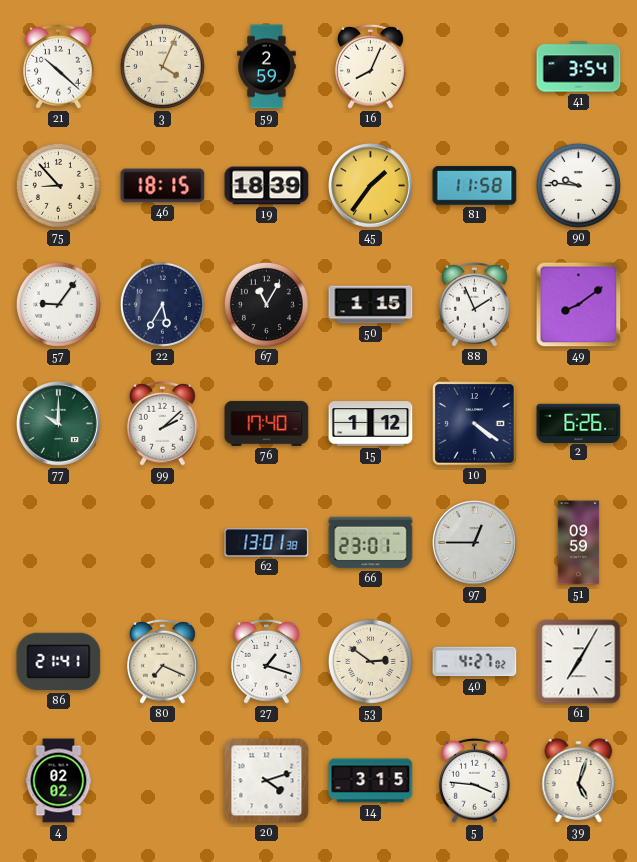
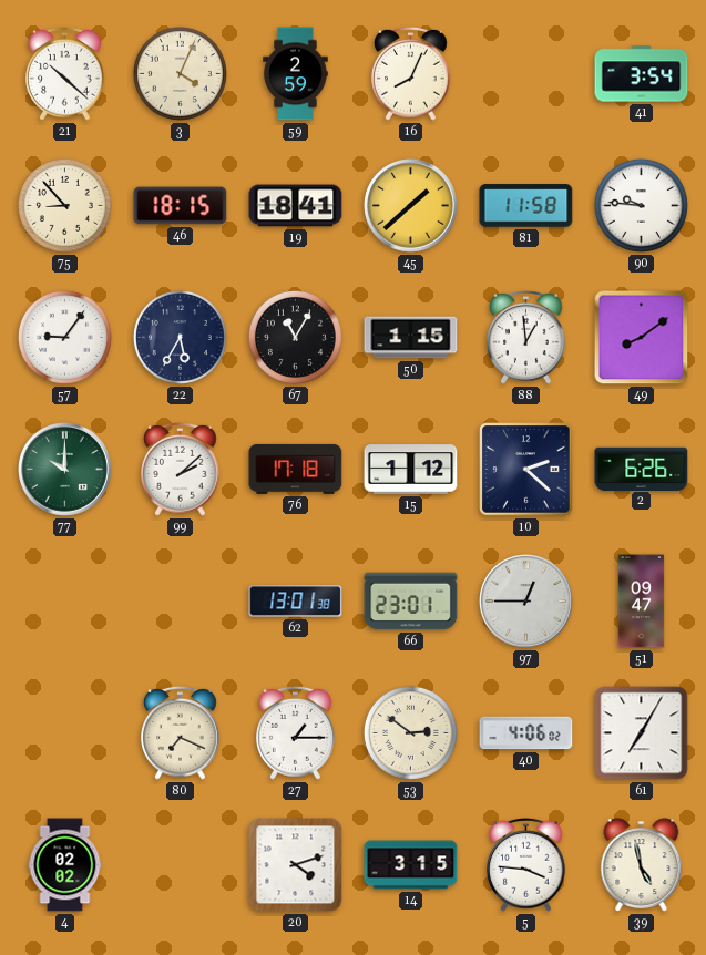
19: 18:39 -> 18:41
45: 1:36 -> 1:38
88: 1:56 -> 12:59
76: 17:40 -> 17:18
10: 4:21 -> 2:22
51: 09:59 -> 09:47
86: 21:41 -> none
27: 1:18 -> 1:15
40: 4:27 -> 4:06
39: 5:03 -> 4:58
